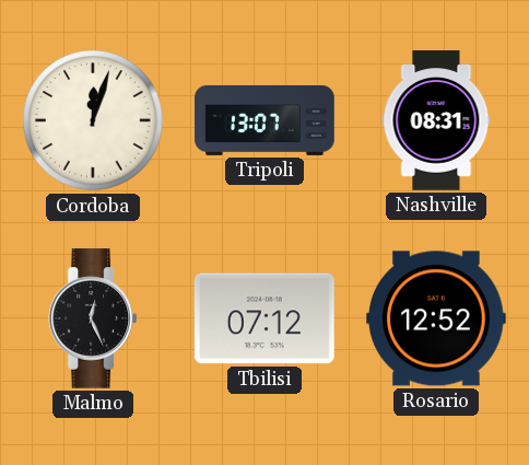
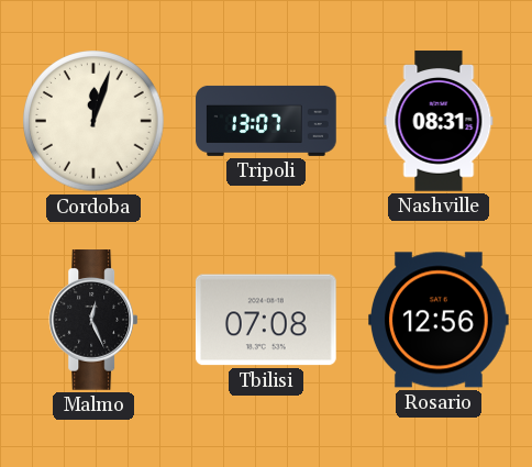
Tbilisi: 07:12 -> 07:08
Rosario: 12:52 -> 12:56
